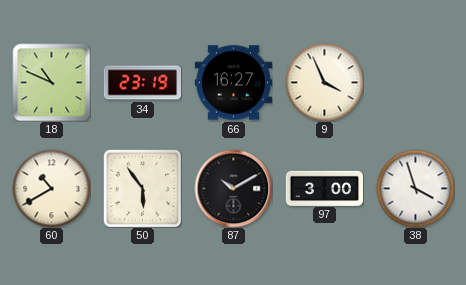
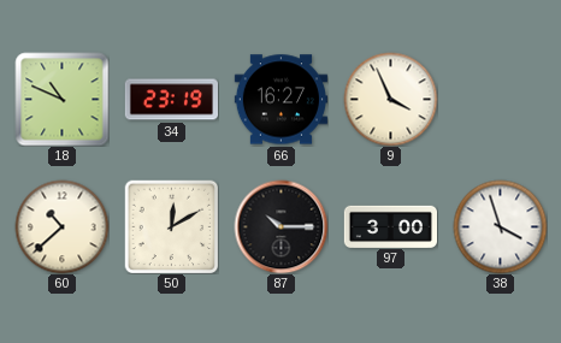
60: 10:40 -> 10:38
50: 5:54 -> 12:10
87: 10:10 -> 10:15
